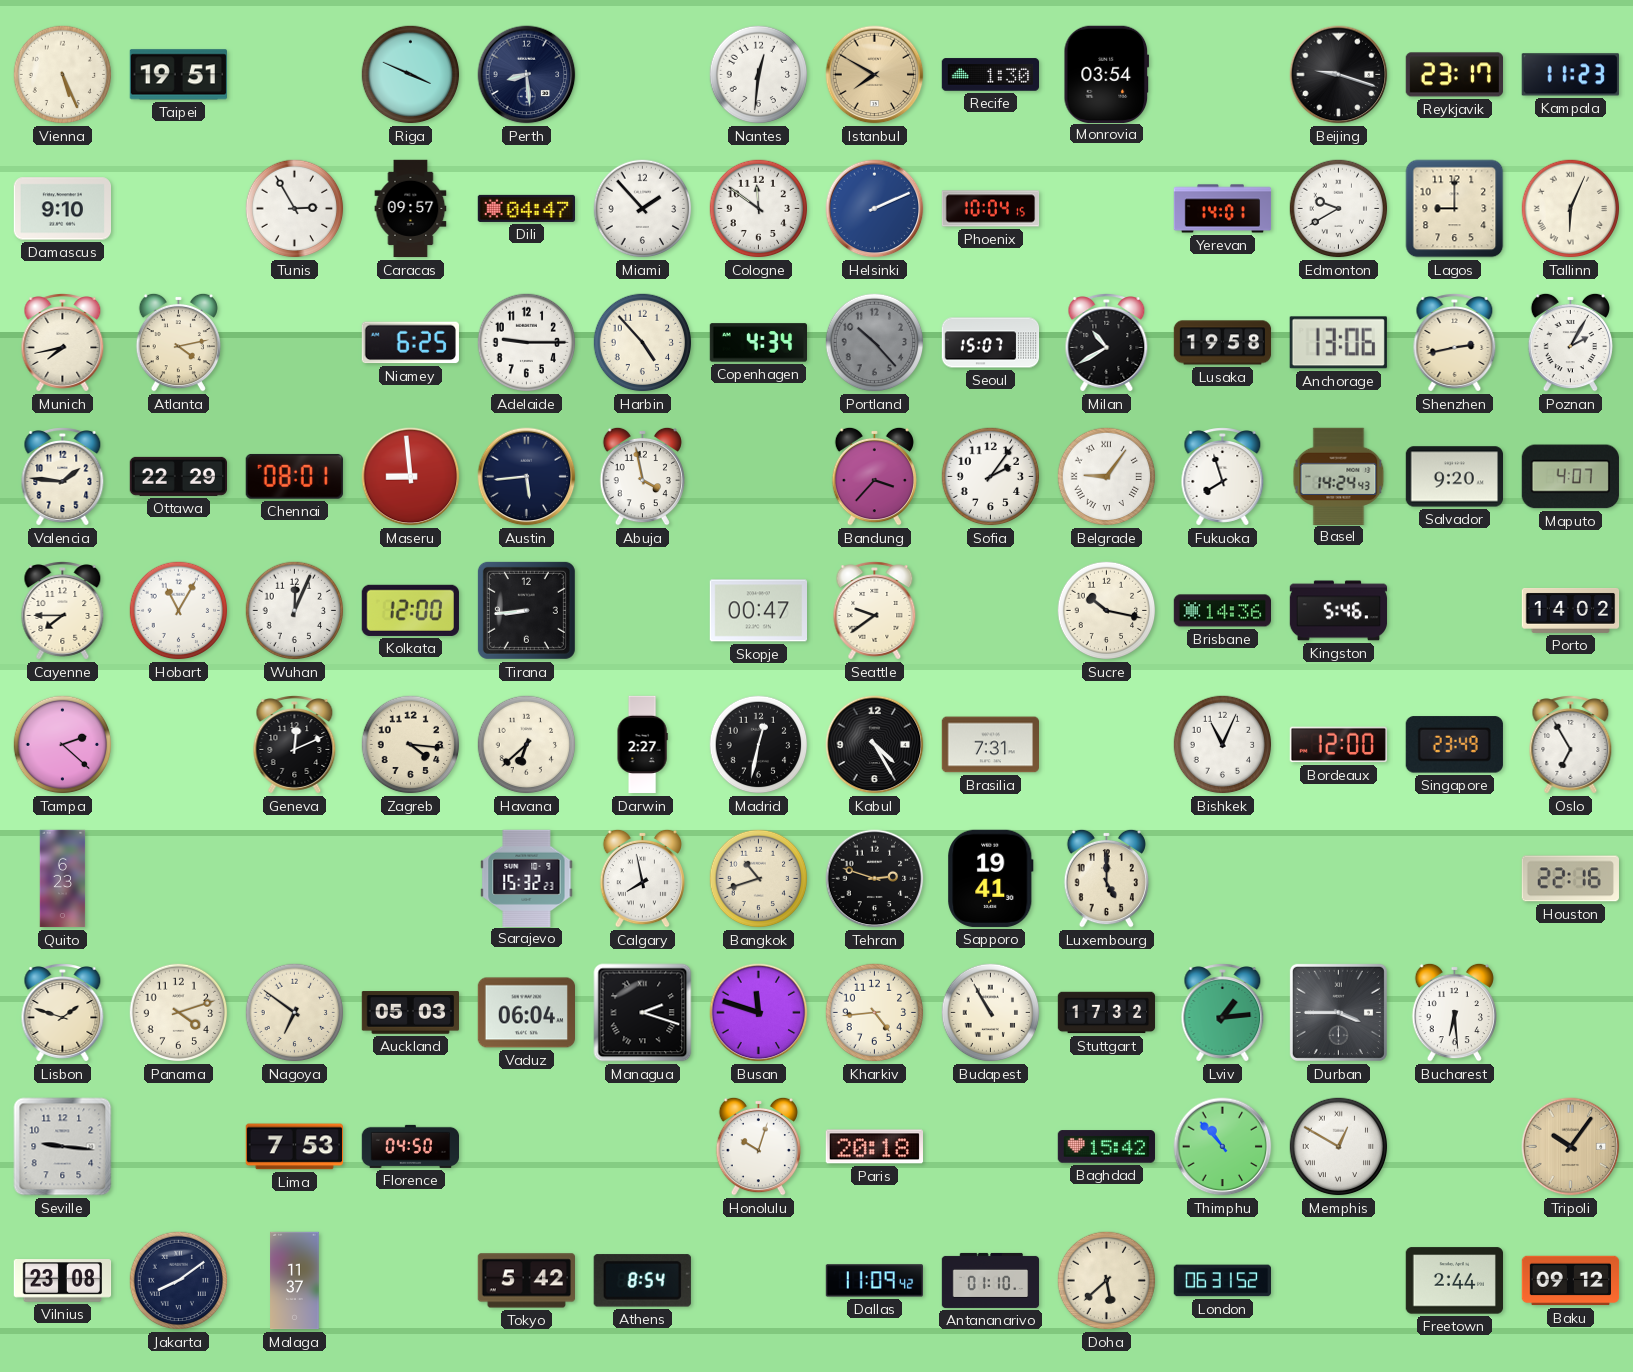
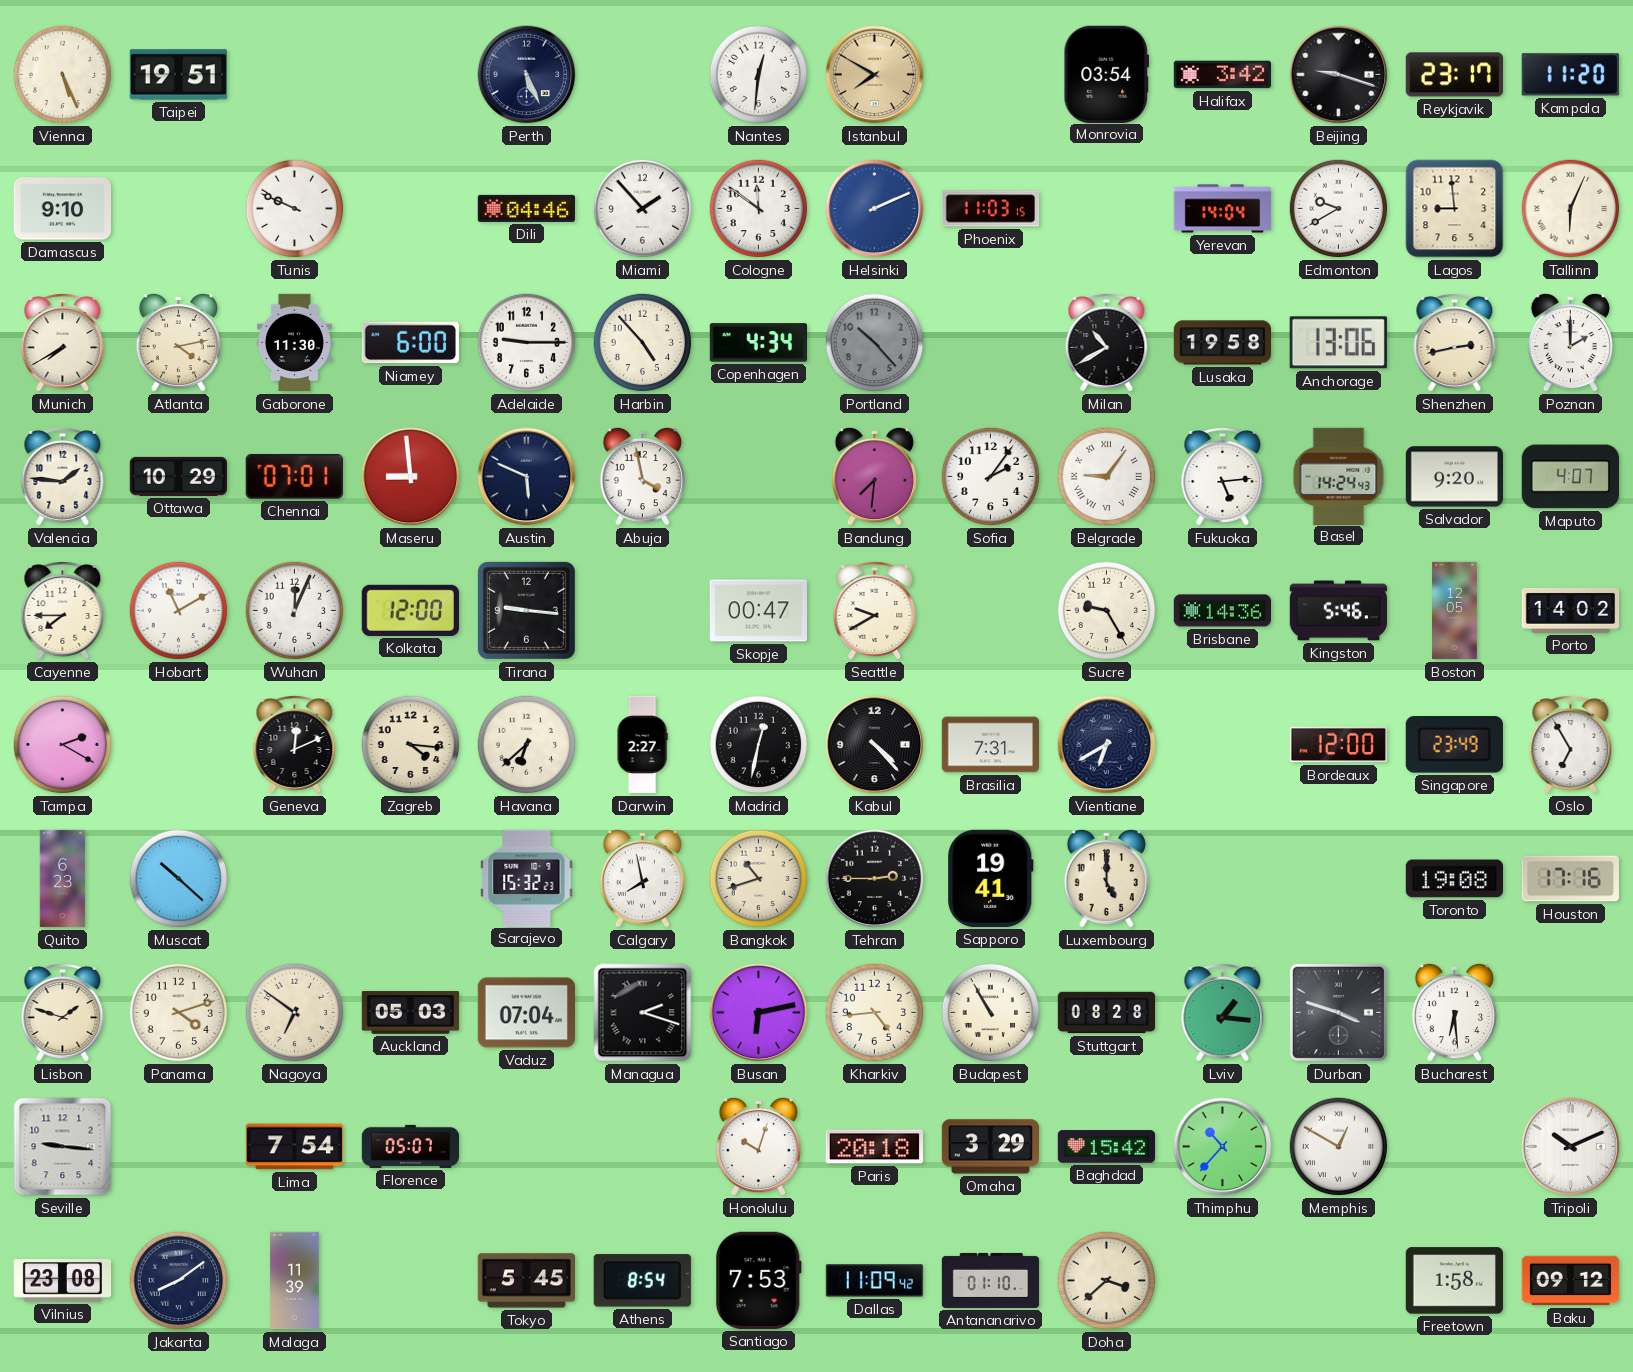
Riga: 3:49 -> none
Perth: 8:29 -> 5:26
Recife: 1:30 -> none
Halifax: none -> 3:42
Kampala: 11:23 -> 11:20
Tunis: 2:55 -> 9:49
Caracas: 09:57 -> none
Dili: 04:47 -> 04:46
Phoenix: 10:04 -> 11:03
Yerevan: 14:01 -> 14:04
Lagos: 9:00 -> 8:59
Munich: 7:43 -> 7:40
Gaborone: none -> 11:30
Niamey: 6:25 -> 6:00
Seoul: 15:07 -> none
Poznan: 2:05 -> 2:00
Ottawa: 22:29 -> 10:29
Chennai: 08:01 -> 07:01
Austin: 5:44 -> 5:49
Bandung: 3:37 -> 7:31
Fukuoka: 7:57 -> 5:14
Hobart: 11:05 -> 11:10
Tirana: 8:44 -> 9:16
Seattle: 9:39 -> 9:40
Sucre: 10:17 -> 9:25
Boston: none -> 12:05
Tampa: 2:22 -> 2:20
Kabul: 4:25 -> 4:23
Vientiane: none -> 6:40
Bishkek: 11:04 -> none
Muscat: none -> 10:22
Tehran: 2:48 -> 2:45
Toronto: none -> 19:08
Houston: 22:16 -> 17:16
Vaduz: 06:04 -> 07:04
Busan: 11:48 -> 6:13
Stuttgart: 17:32 -> 08:28
Lviv: 1:14 -> 1:16
Durban: 3:45 -> 3:48
Lima: 7:53 -> 7:54
Florence: 04:50 -> 05:07
Omaha: none -> 3:29
Thimphu: 10:53 -> 10:37
Tripoli: 10:06 -> 10:11
Tripoli dial: champagne -> white
Malaga: 11:37 -> 11:39
Tokyo: 5:42 -> 5:45
Santiago: none -> 7:53
Doha: 5:38 -> 3:38
London: 06:31 -> none
Freetown: 2:44 -> 1:58
